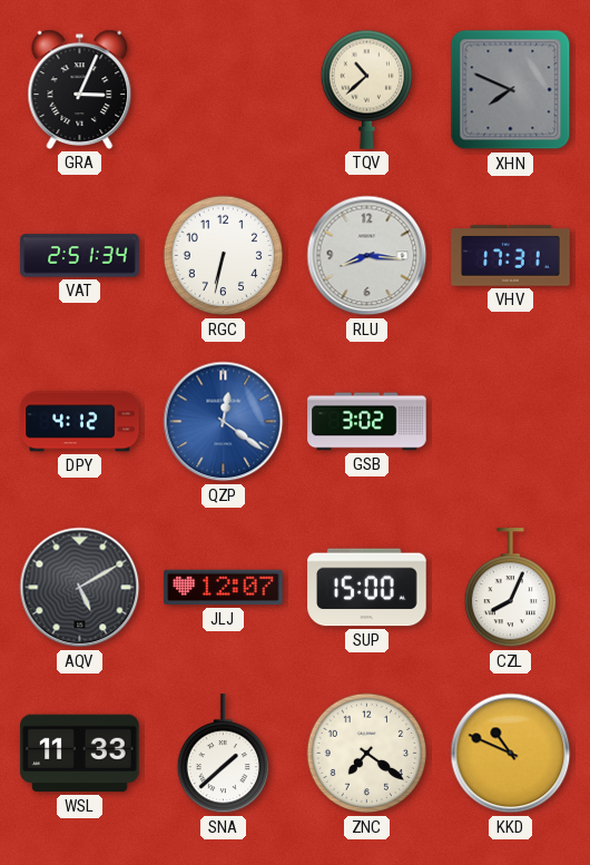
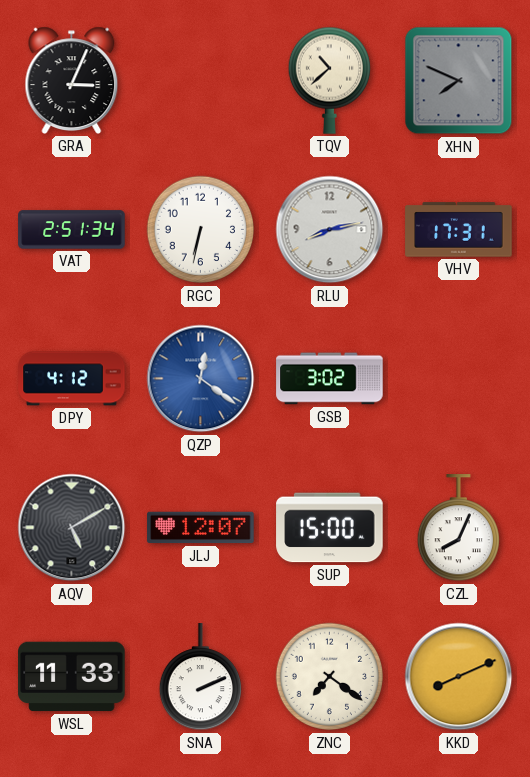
RLU: 8:16 -> 8:13
SNA: 1:38 -> 2:11
KKD: 10:49 -> 8:11
